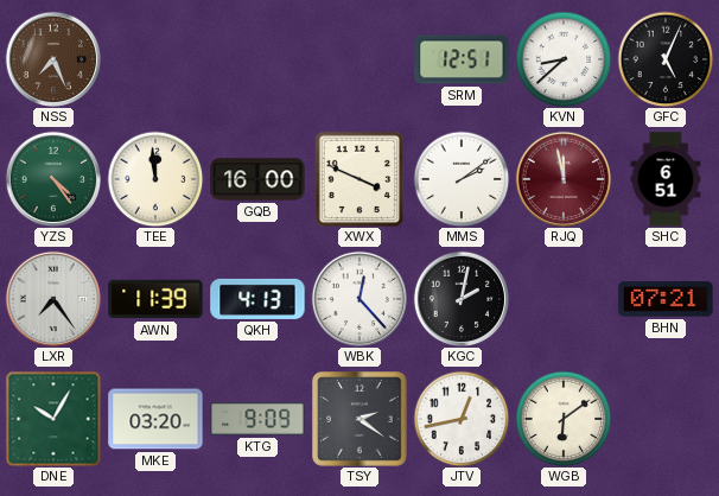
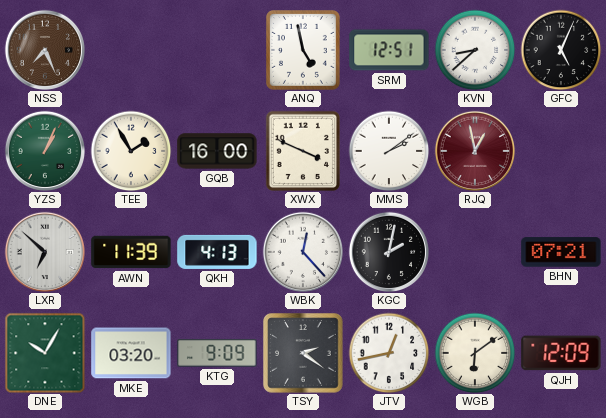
ANQ: none -> 4:58
YZS: 4:24 -> 1:04
TEE: 11:59 -> 1:55
RJQ: 11:58 -> 12:58
SHC: 6:51 -> none
LXR: 7:24 -> 6:52
QJH: none -> 12:09
